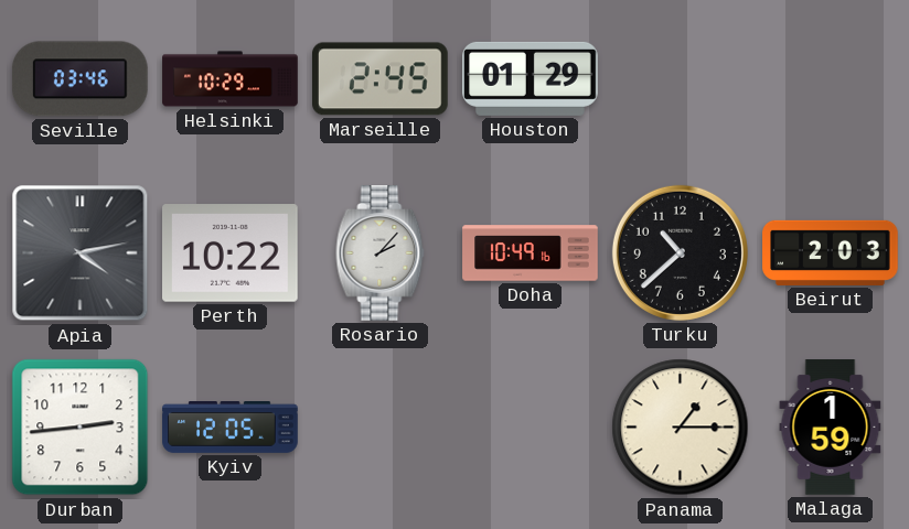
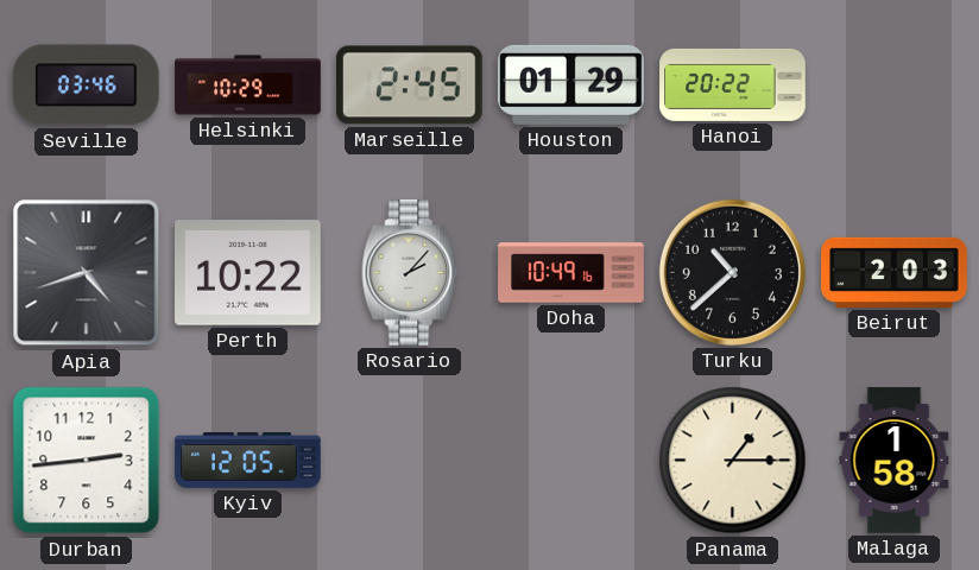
Hanoi: none -> 20:22
Apia: 4:13 -> 4:42
Malaga: 1:59 -> 1:58
